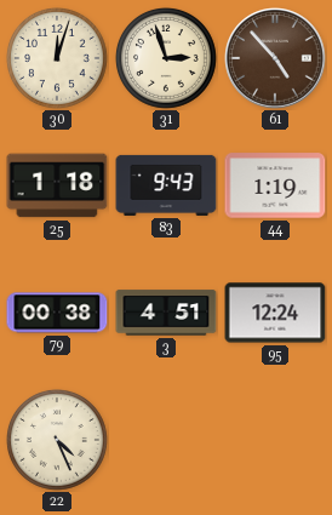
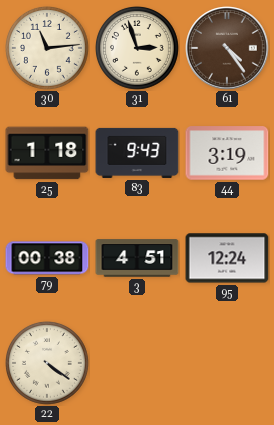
30: 12:03 -> 11:14
61: 4:53 -> 4:24
44: 1:19 -> 3:19
22: 4:26 -> 4:21
